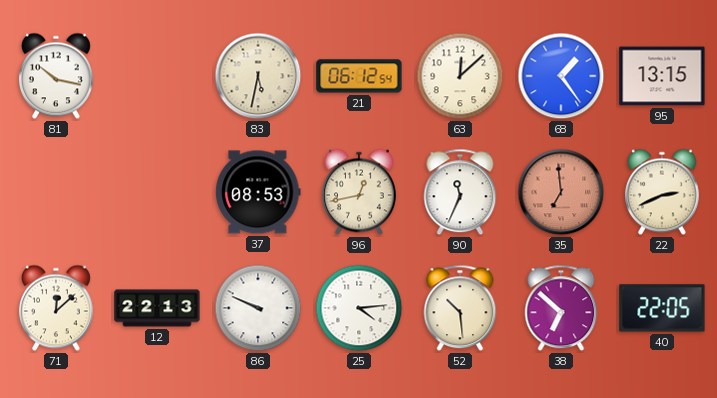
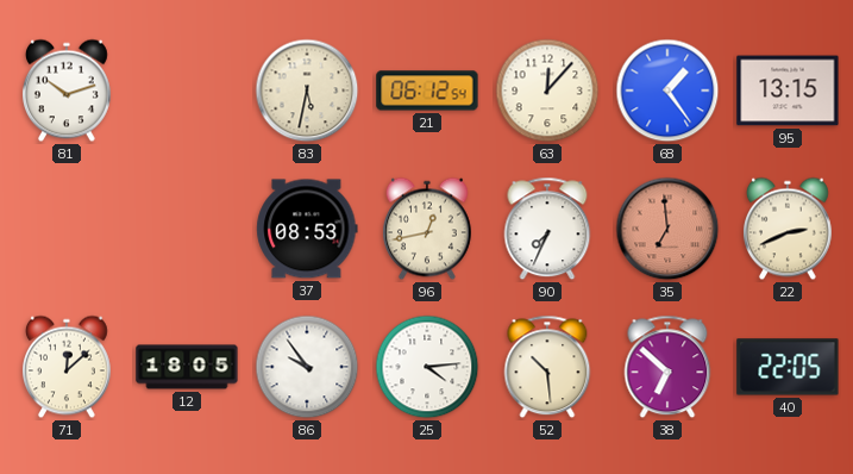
81: 10:17 -> 10:12
63: 12:08 -> 12:07
90: 11:34 -> 7:34
12: 22:13 -> 18:05
86: 9:49 -> 9:54
